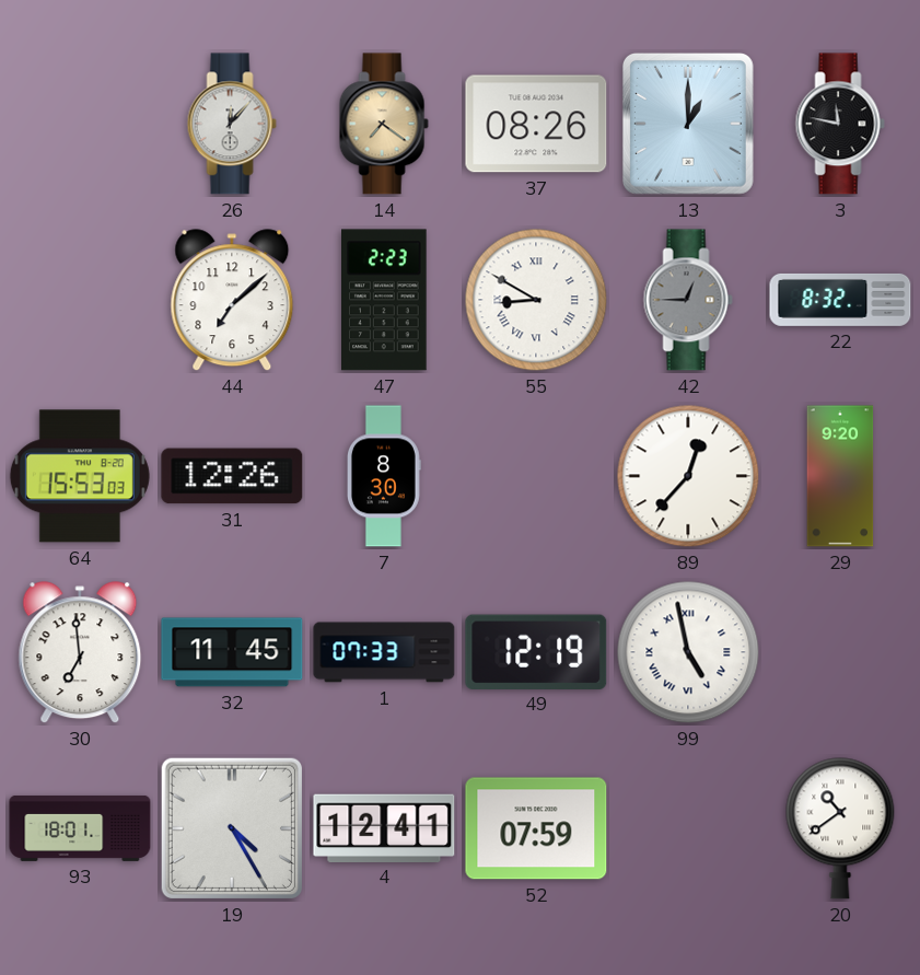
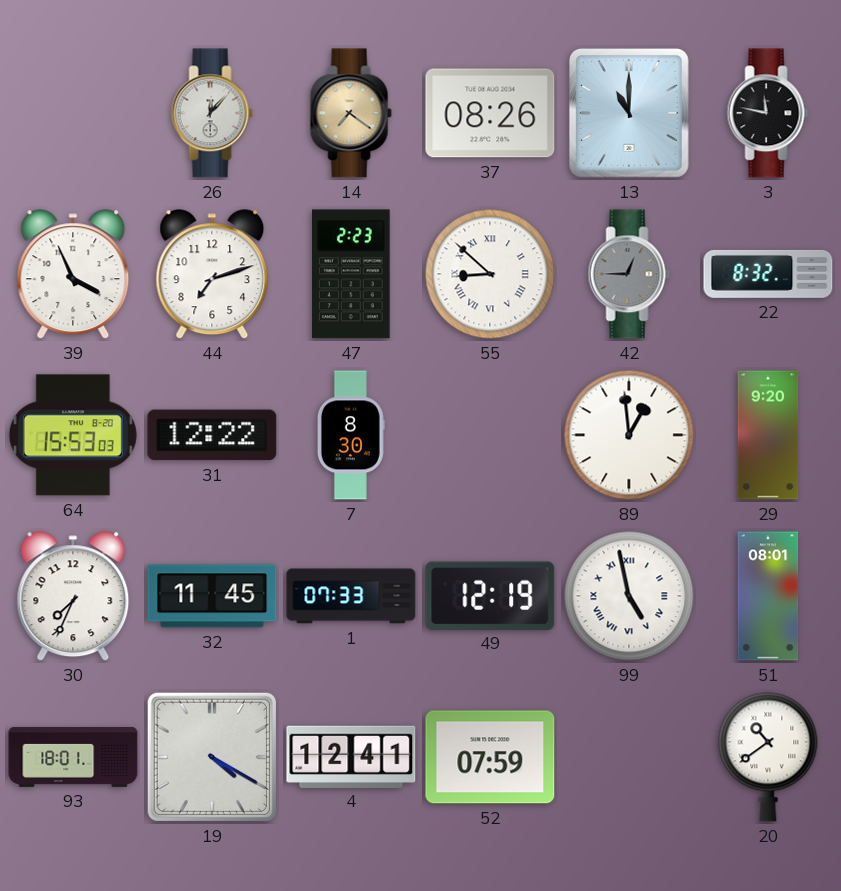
13: 1:00 -> 11:00
39: none -> 3:56
44: 7:08 -> 7:12
55: 8:50 -> 8:52
31: 12:26 -> 12:22
89: 12:37 -> 12:59
30: 6:59 -> 7:34
51: none -> 08:01
19: 4:25 -> 4:20
